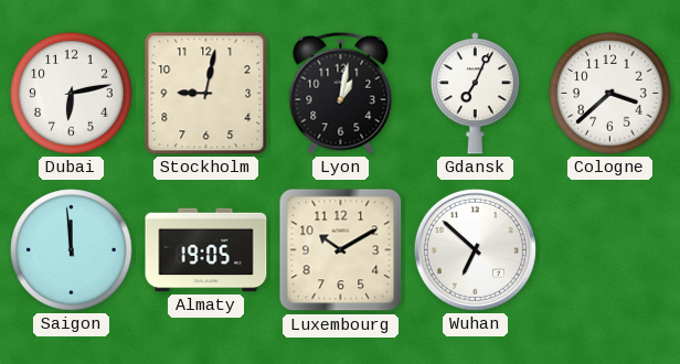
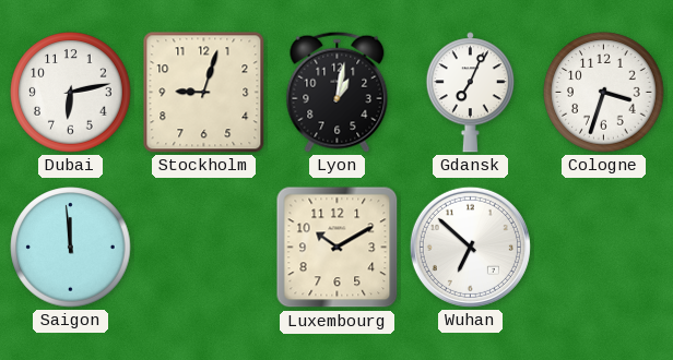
Stockholm: 9:02 -> 9:03
Cologne: 3:38 -> 3:33
Almaty: 19:05 -> none
